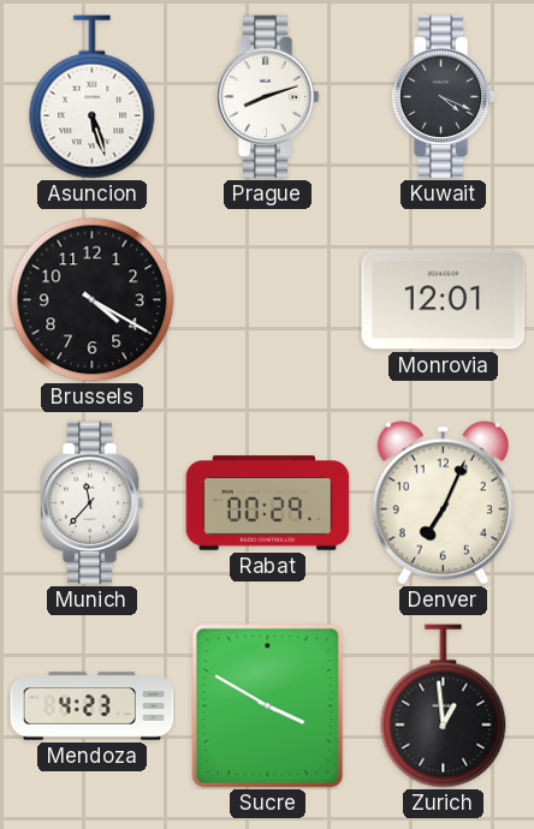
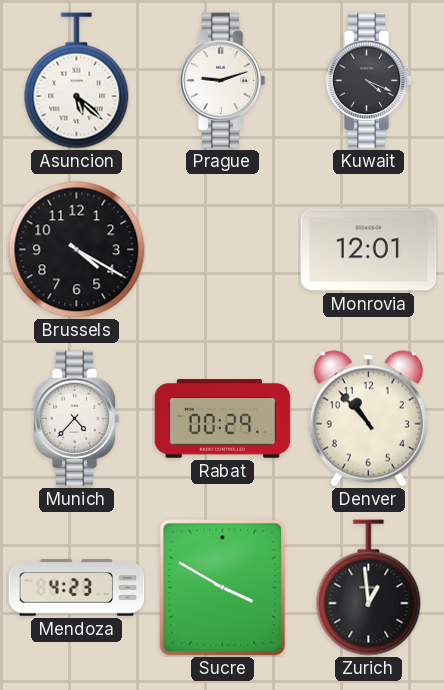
Asuncion: 5:27 -> 5:22
Prague: 8:12 -> 9:12
Munich: 11:37 -> 4:37
Denver: 7:04 -> 10:53
